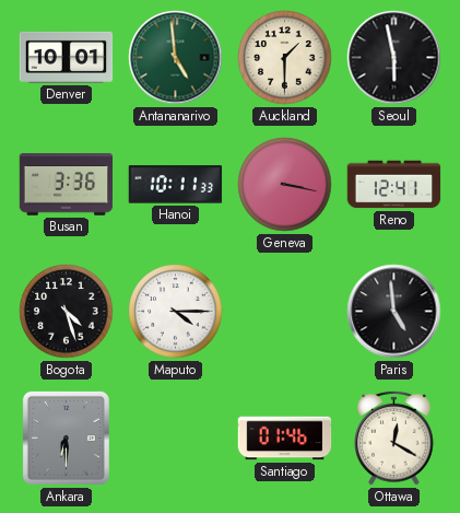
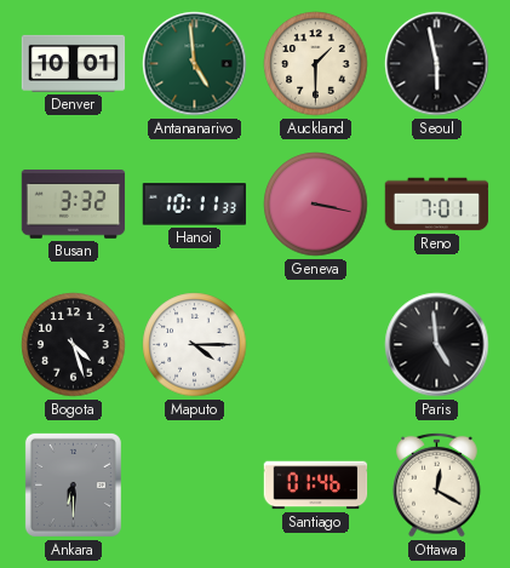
Busan: 3:36 -> 3:32
Reno: 12:41 -> 7:01
